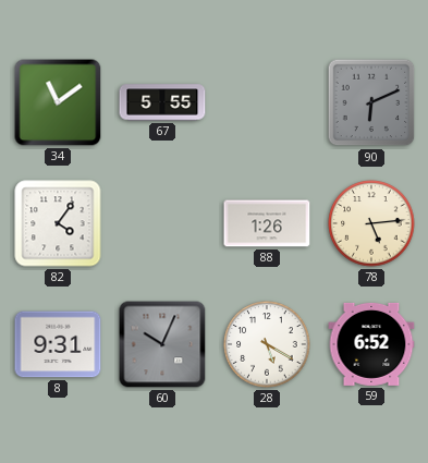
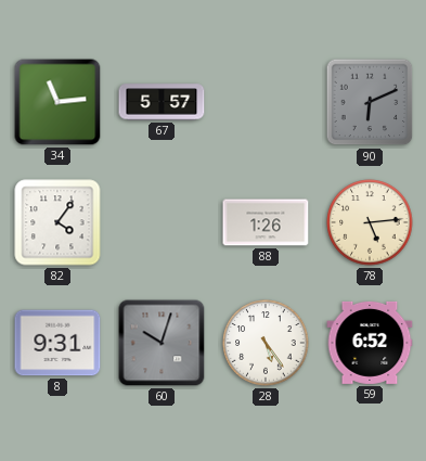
34: 11:09 -> 11:14
67: 5:55 -> 5:57
60: 10:04 -> 10:03
28: 5:20 -> 5:24
